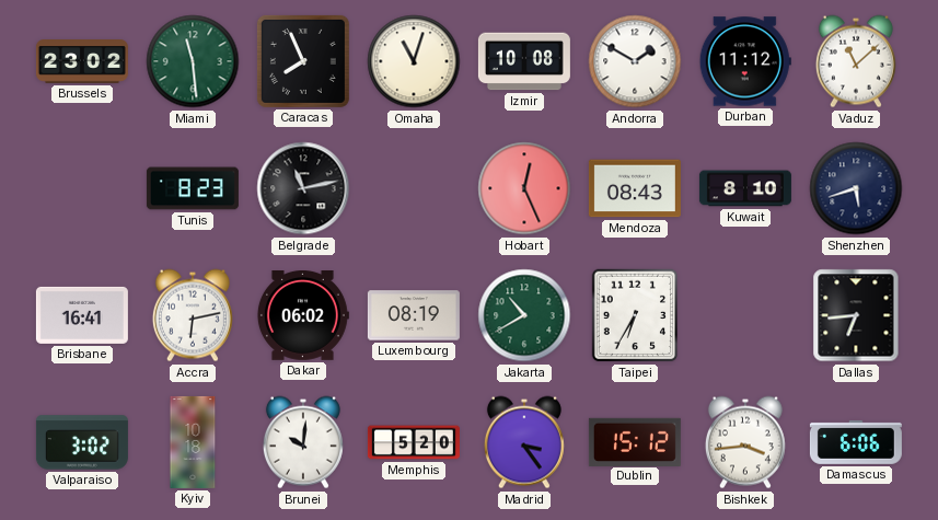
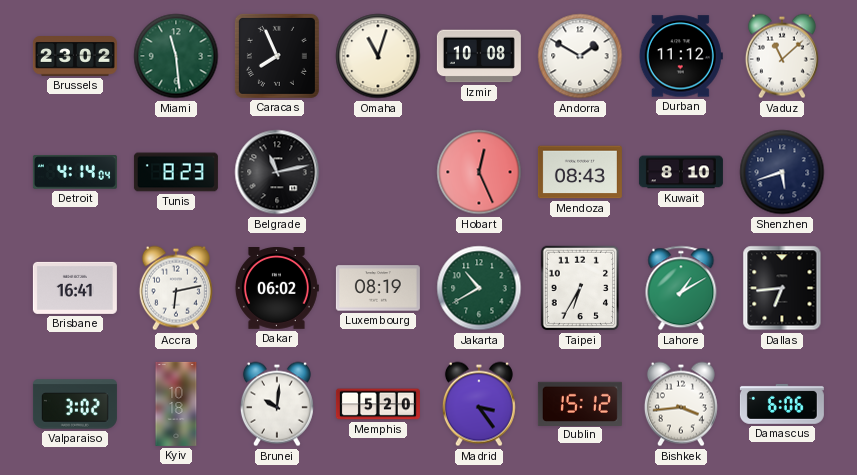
Detroit: none -> 4:14
Lahore: none -> 1:10
